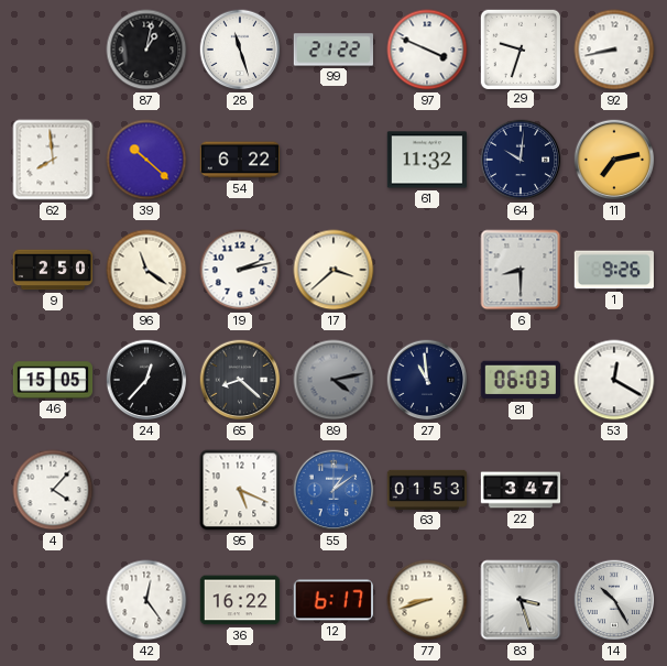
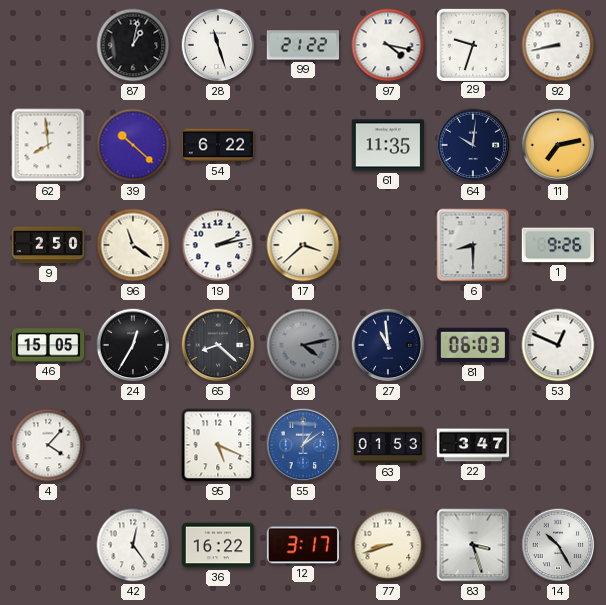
97: 3:49 -> 4:17
61: 11:32 -> 11:35
24: 12:37 -> 12:35
53: 12:20 -> 12:49
12: 6:17 -> 3:17
